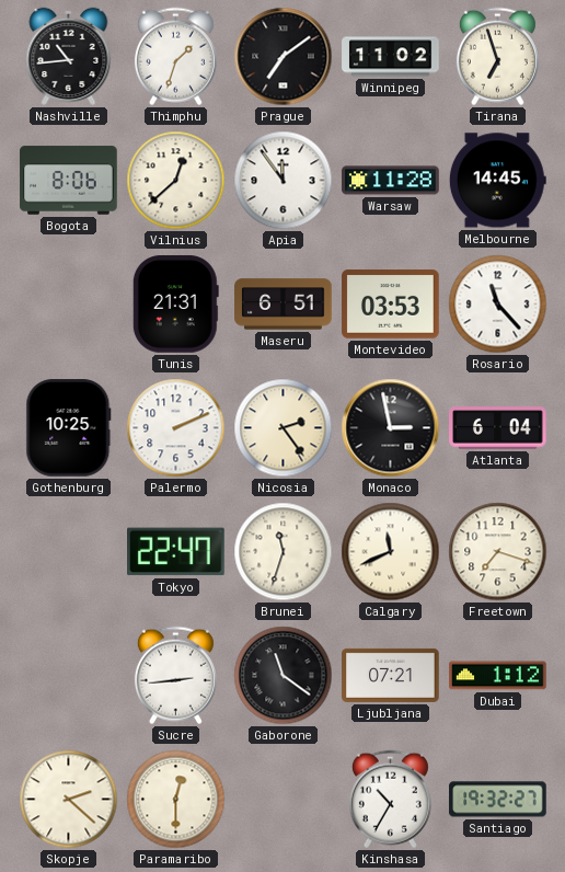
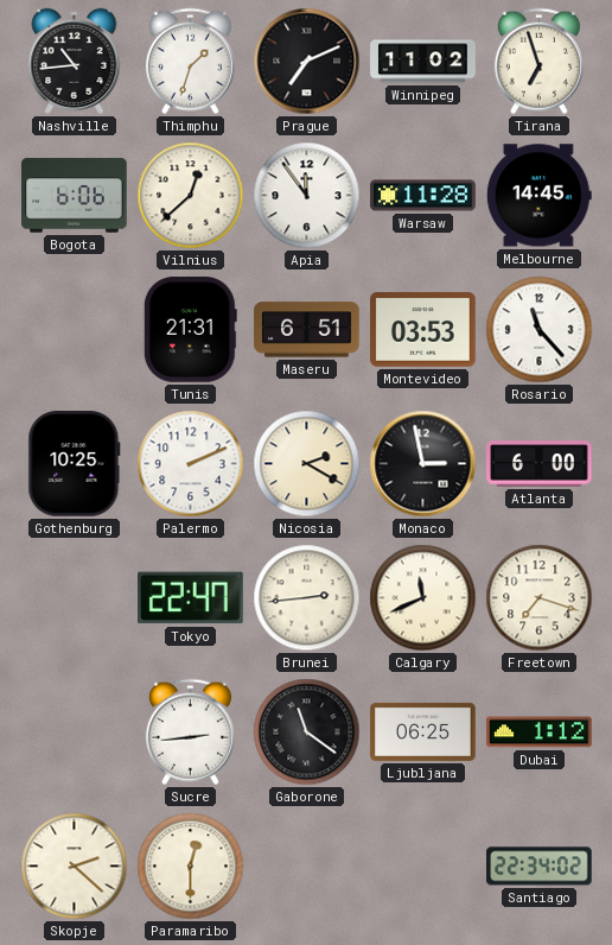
Prague: 7:09 -> 7:11
Bogota: 8:06 -> 6:06
Nicosia: 2:24 -> 2:20
Atlanta: 6:04 -> 6:00
Brunei: 11:33 -> 2:44
Ljubljana: 07:21 -> 06:25
Kinshasa: 10:35 -> none
Santiago: 19:32 -> 22:34
